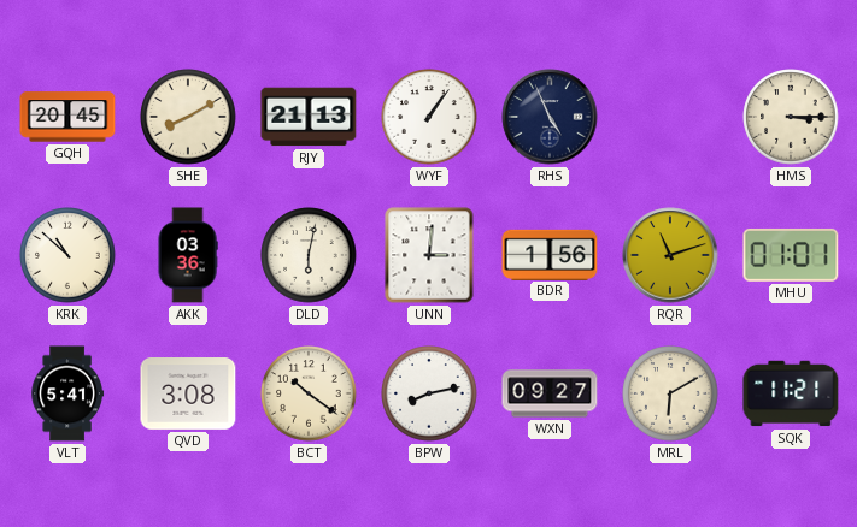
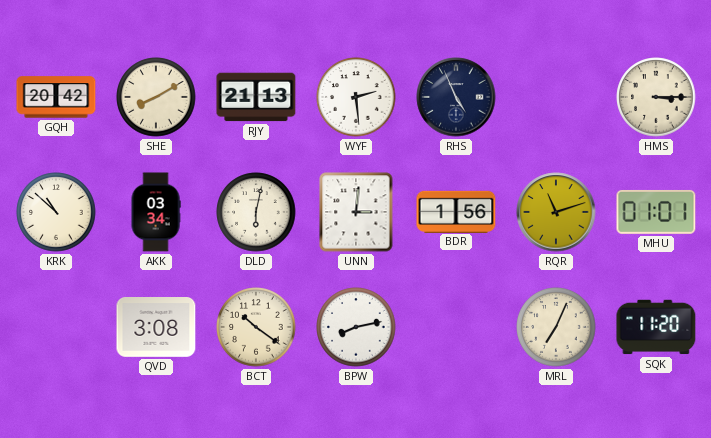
GQH: 20:45 -> 20:42
WYF: 1:06 -> 2:29
AKK: 03:36 -> 03:34
VLT: 5:41 -> none
WXN: 09:27 -> none
MRL: 6:10 -> 7:04
SQK: 11:21 -> 11:20
